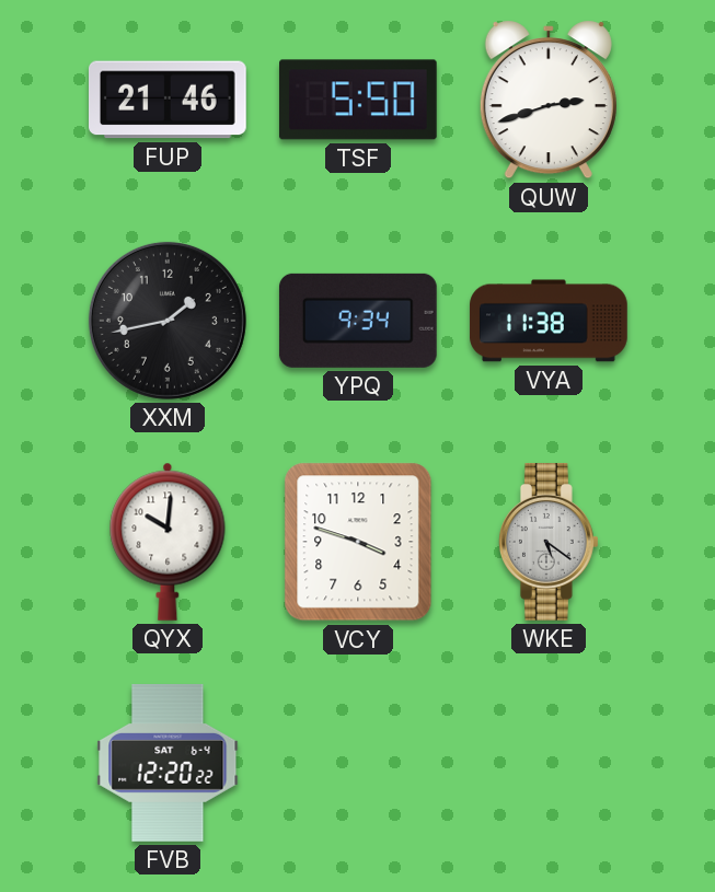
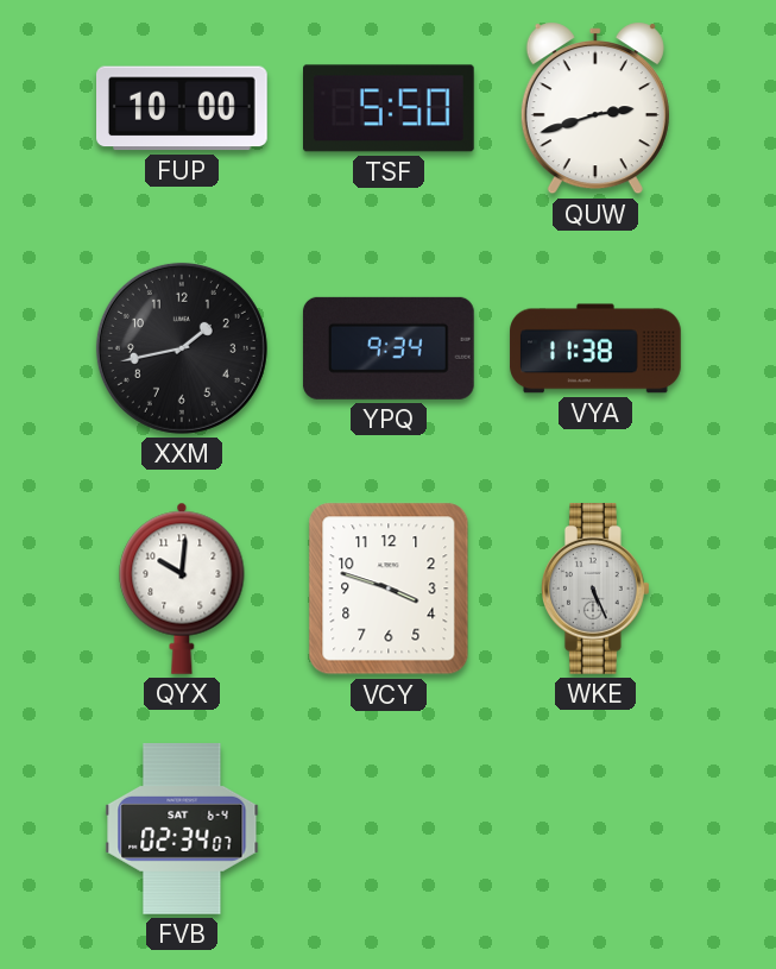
FUP: 21:46 -> 10:00
WKE: 5:21 -> 5:26
FVB: 12:20 -> 02:34
